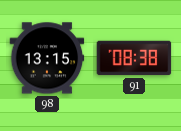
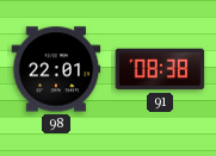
98: 13:15 -> 22:01
